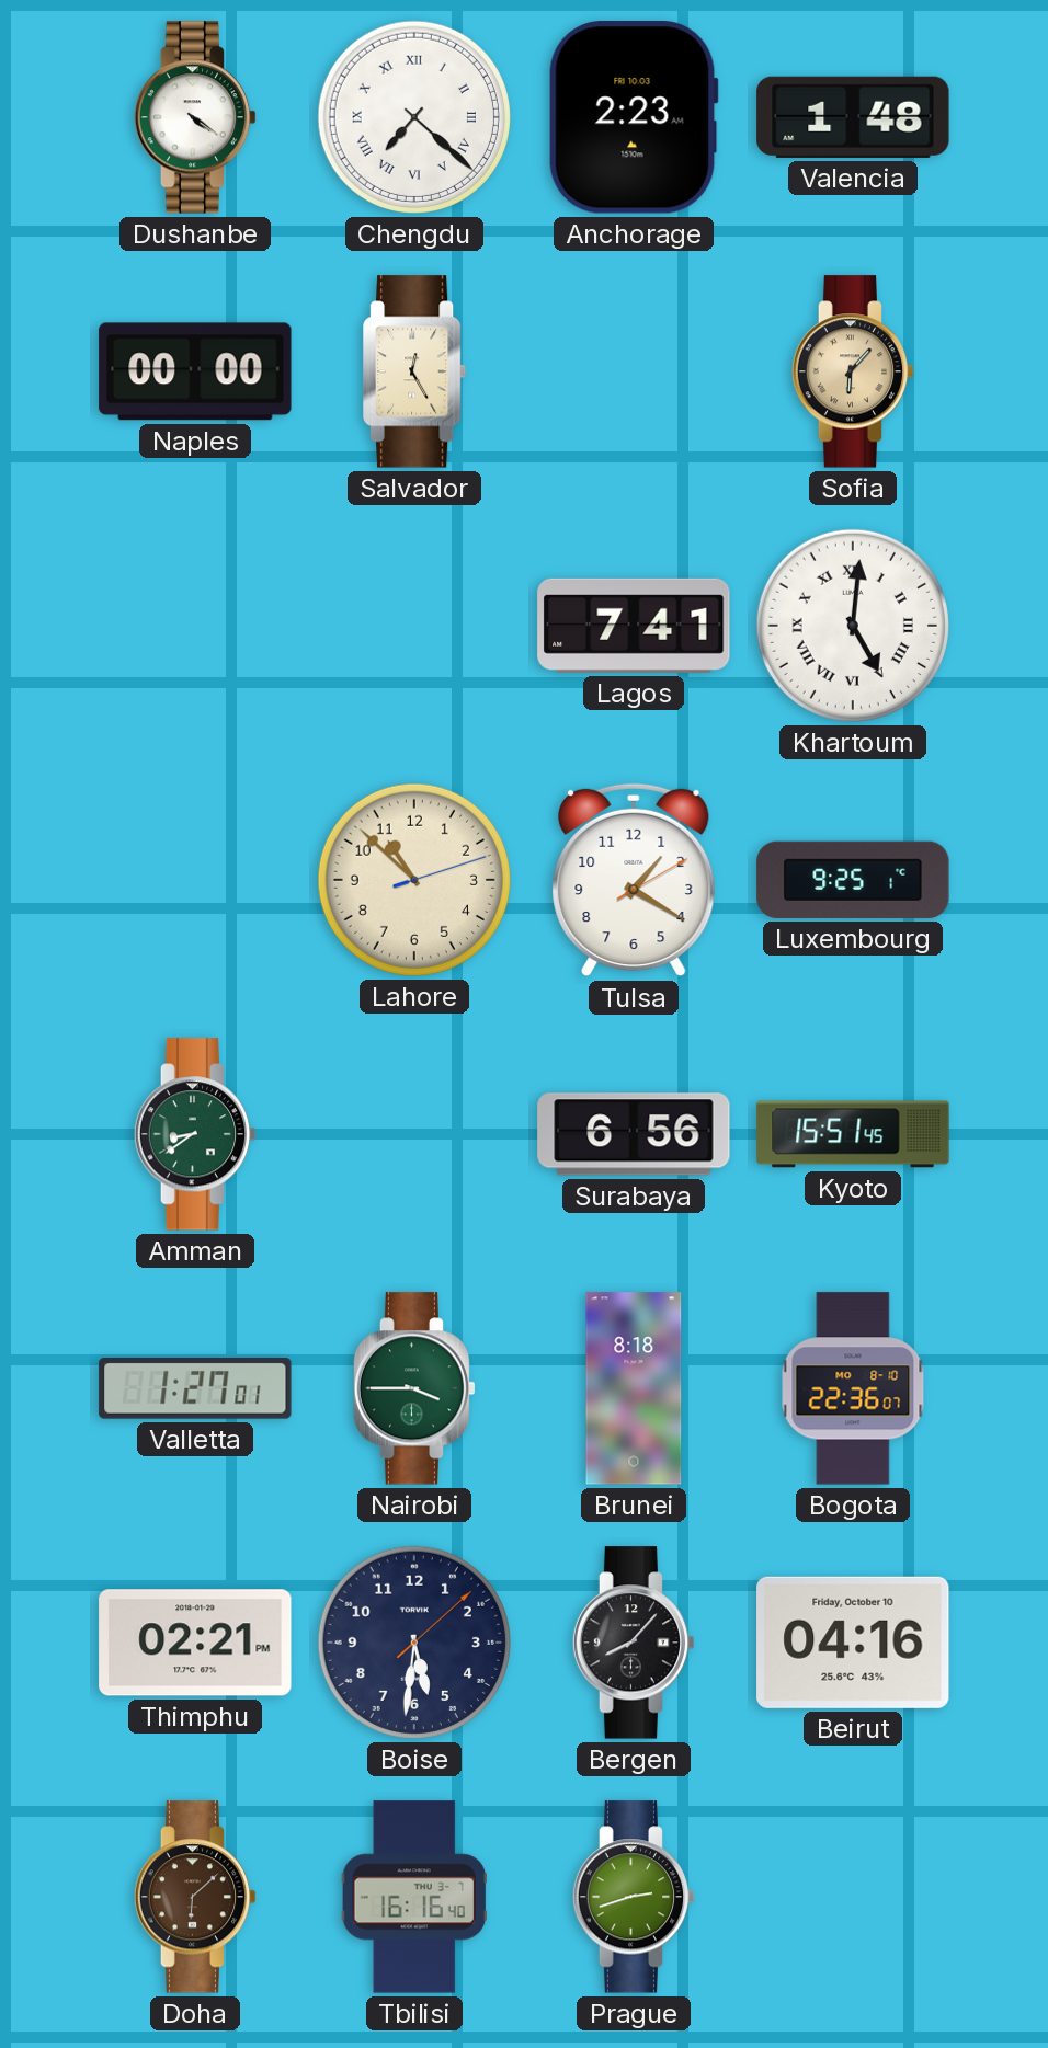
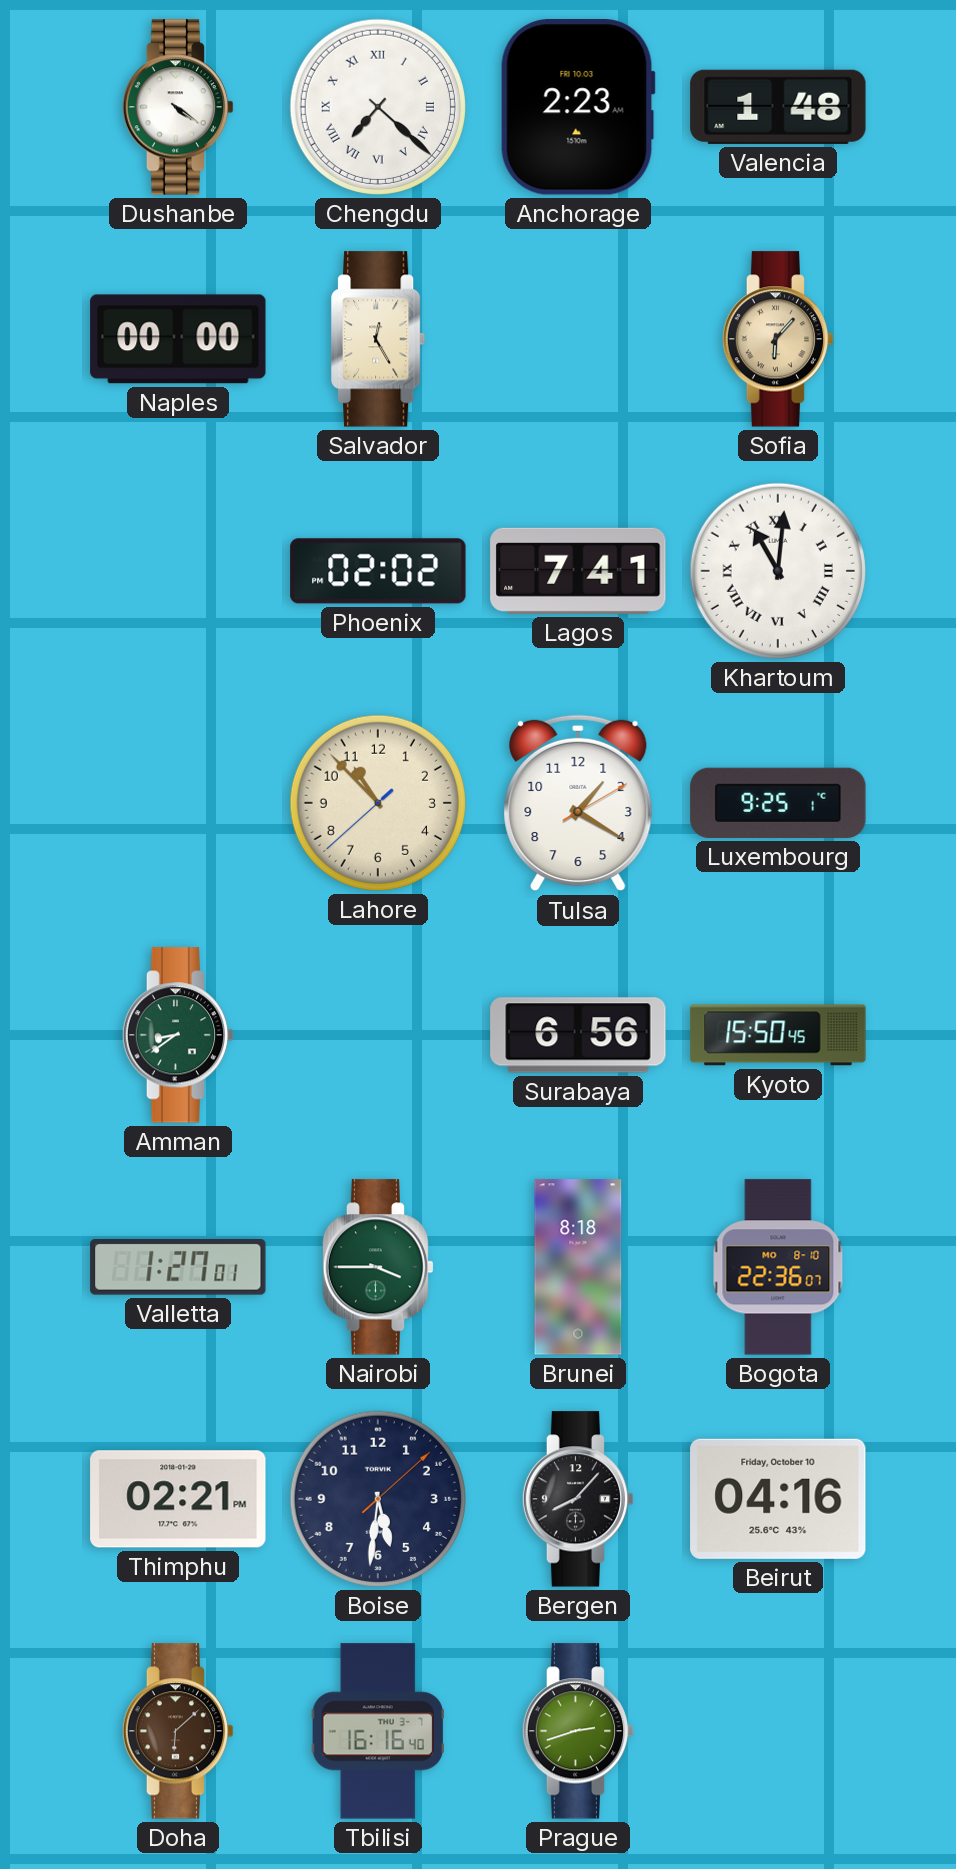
Phoenix: none -> 02:02
Khartoum: 5:01 -> 11:01
Lahore: 10:52:12 -> 10:52:38
Kyoto: 15:51 -> 15:50
